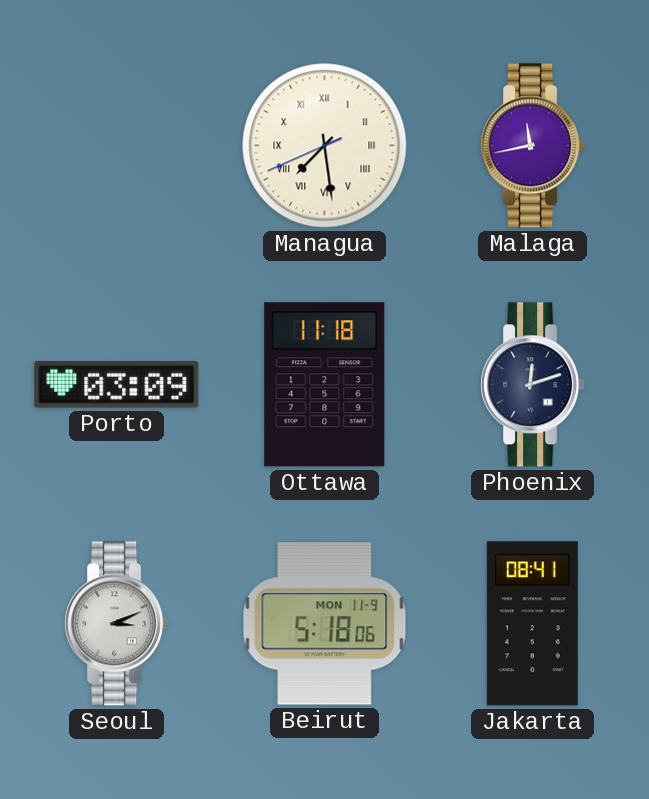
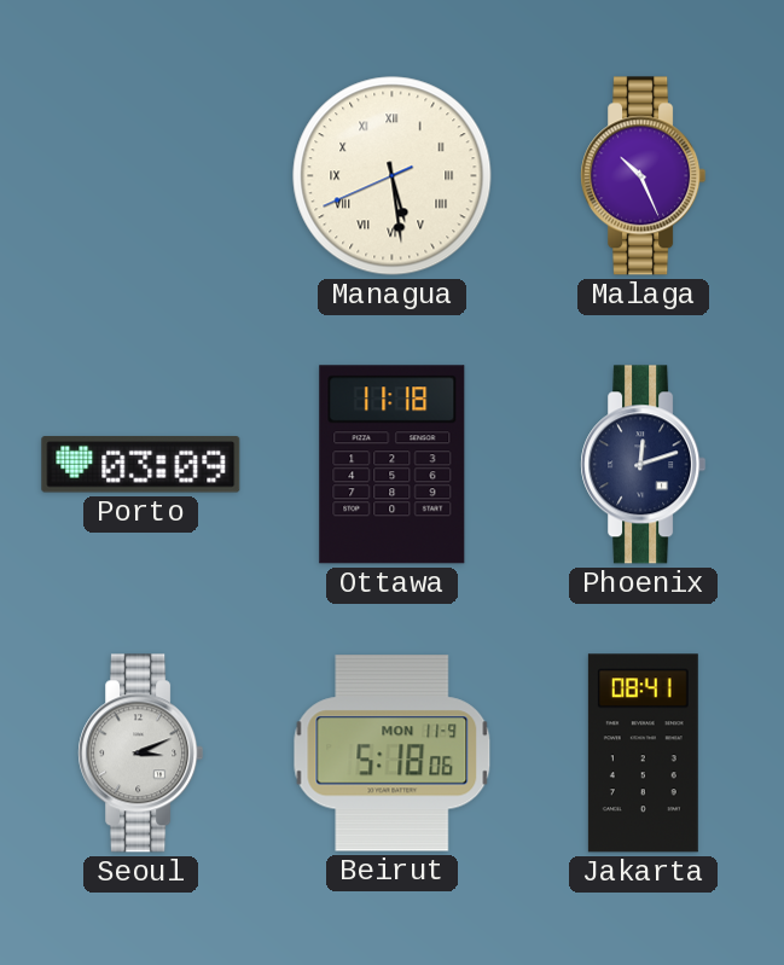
Managua: 7:28 -> 5:28
Malaga: 11:43 -> 10:26
